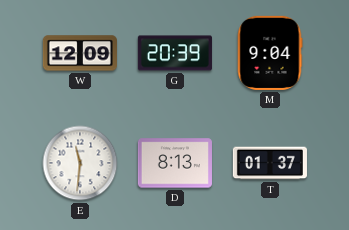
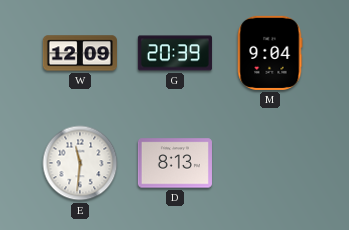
T: 01:37 -> none
